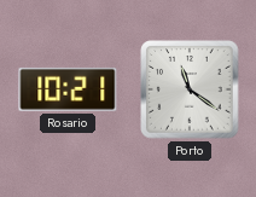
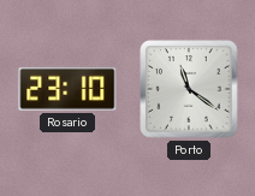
Rosario: 10:21 -> 23:10
